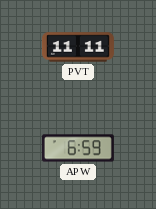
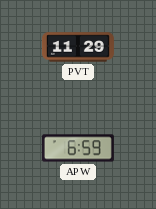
PVT: 11:11 -> 11:29
